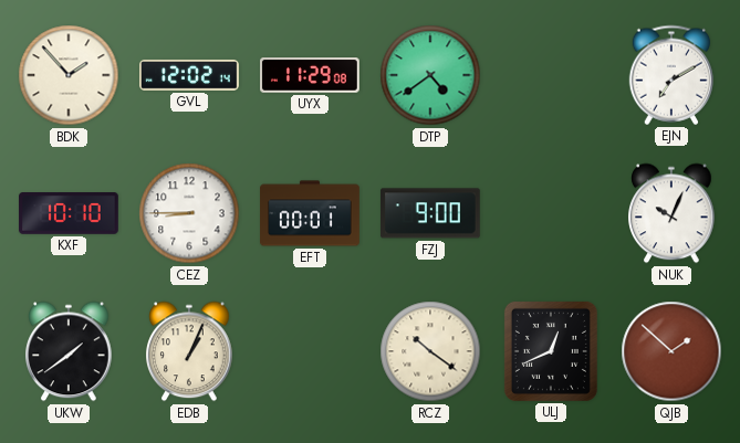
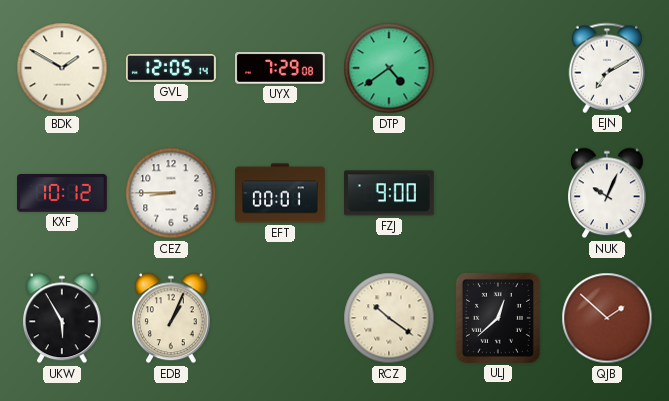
BDK: 1:53 -> 1:50
GVL: 12:02 -> 12:05
UYX: 11:29 -> 7:29
KXF: 10:10 -> 10:12
UKW: 1:39 -> 5:55
ULJ: 12:41 -> 12:38
